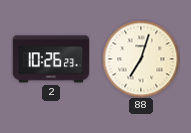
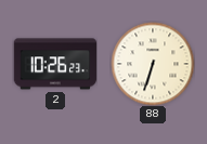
88: 7:03 -> 6:33
